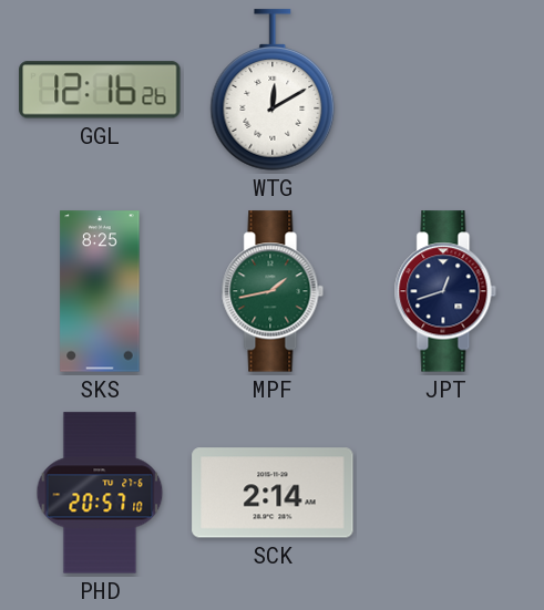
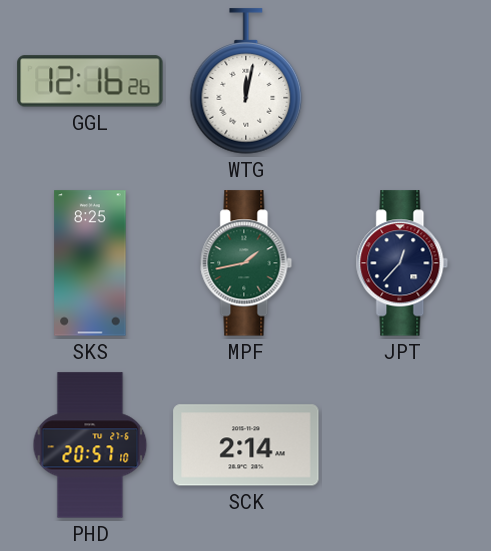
WTG: 12:10 -> 12:02
JPT: 12:42 -> 12:37
